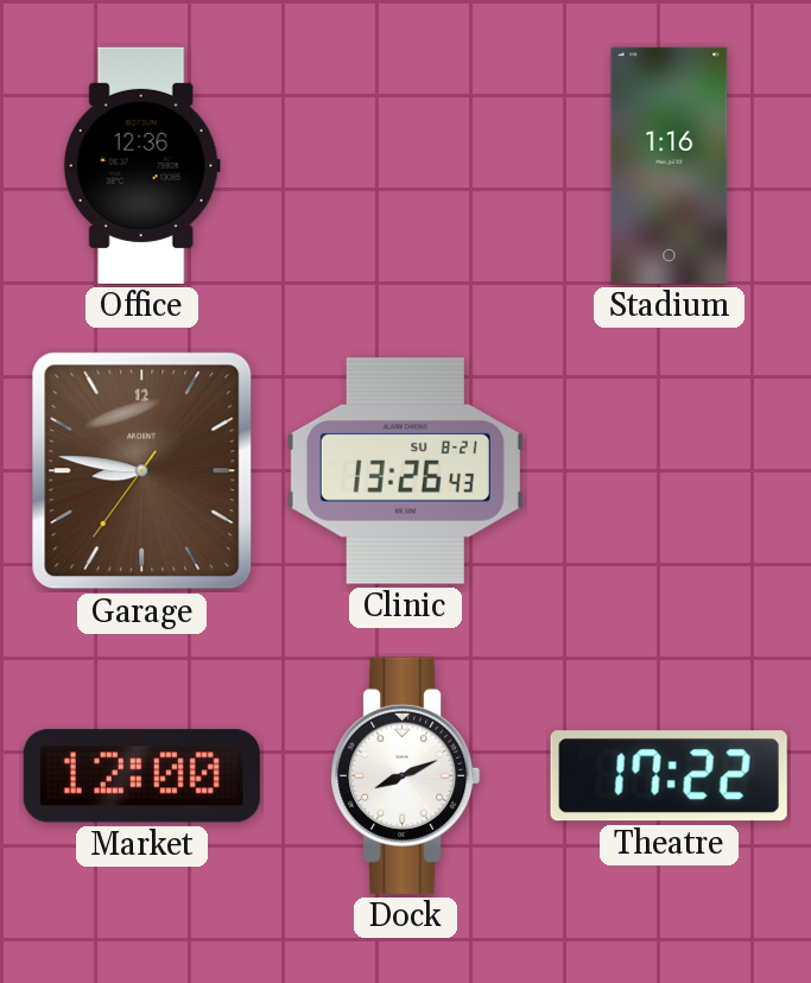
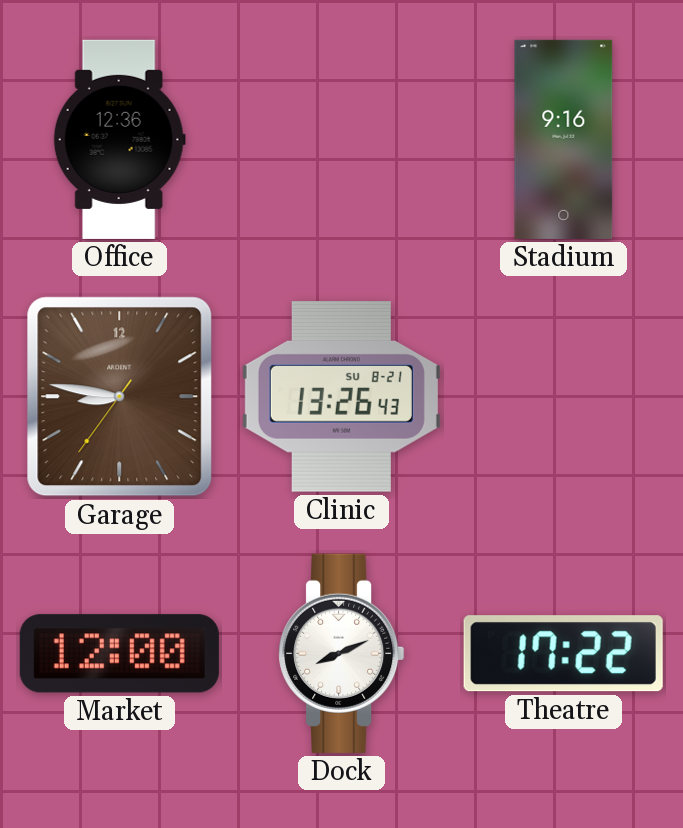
Stadium: 1:16 -> 9:16
